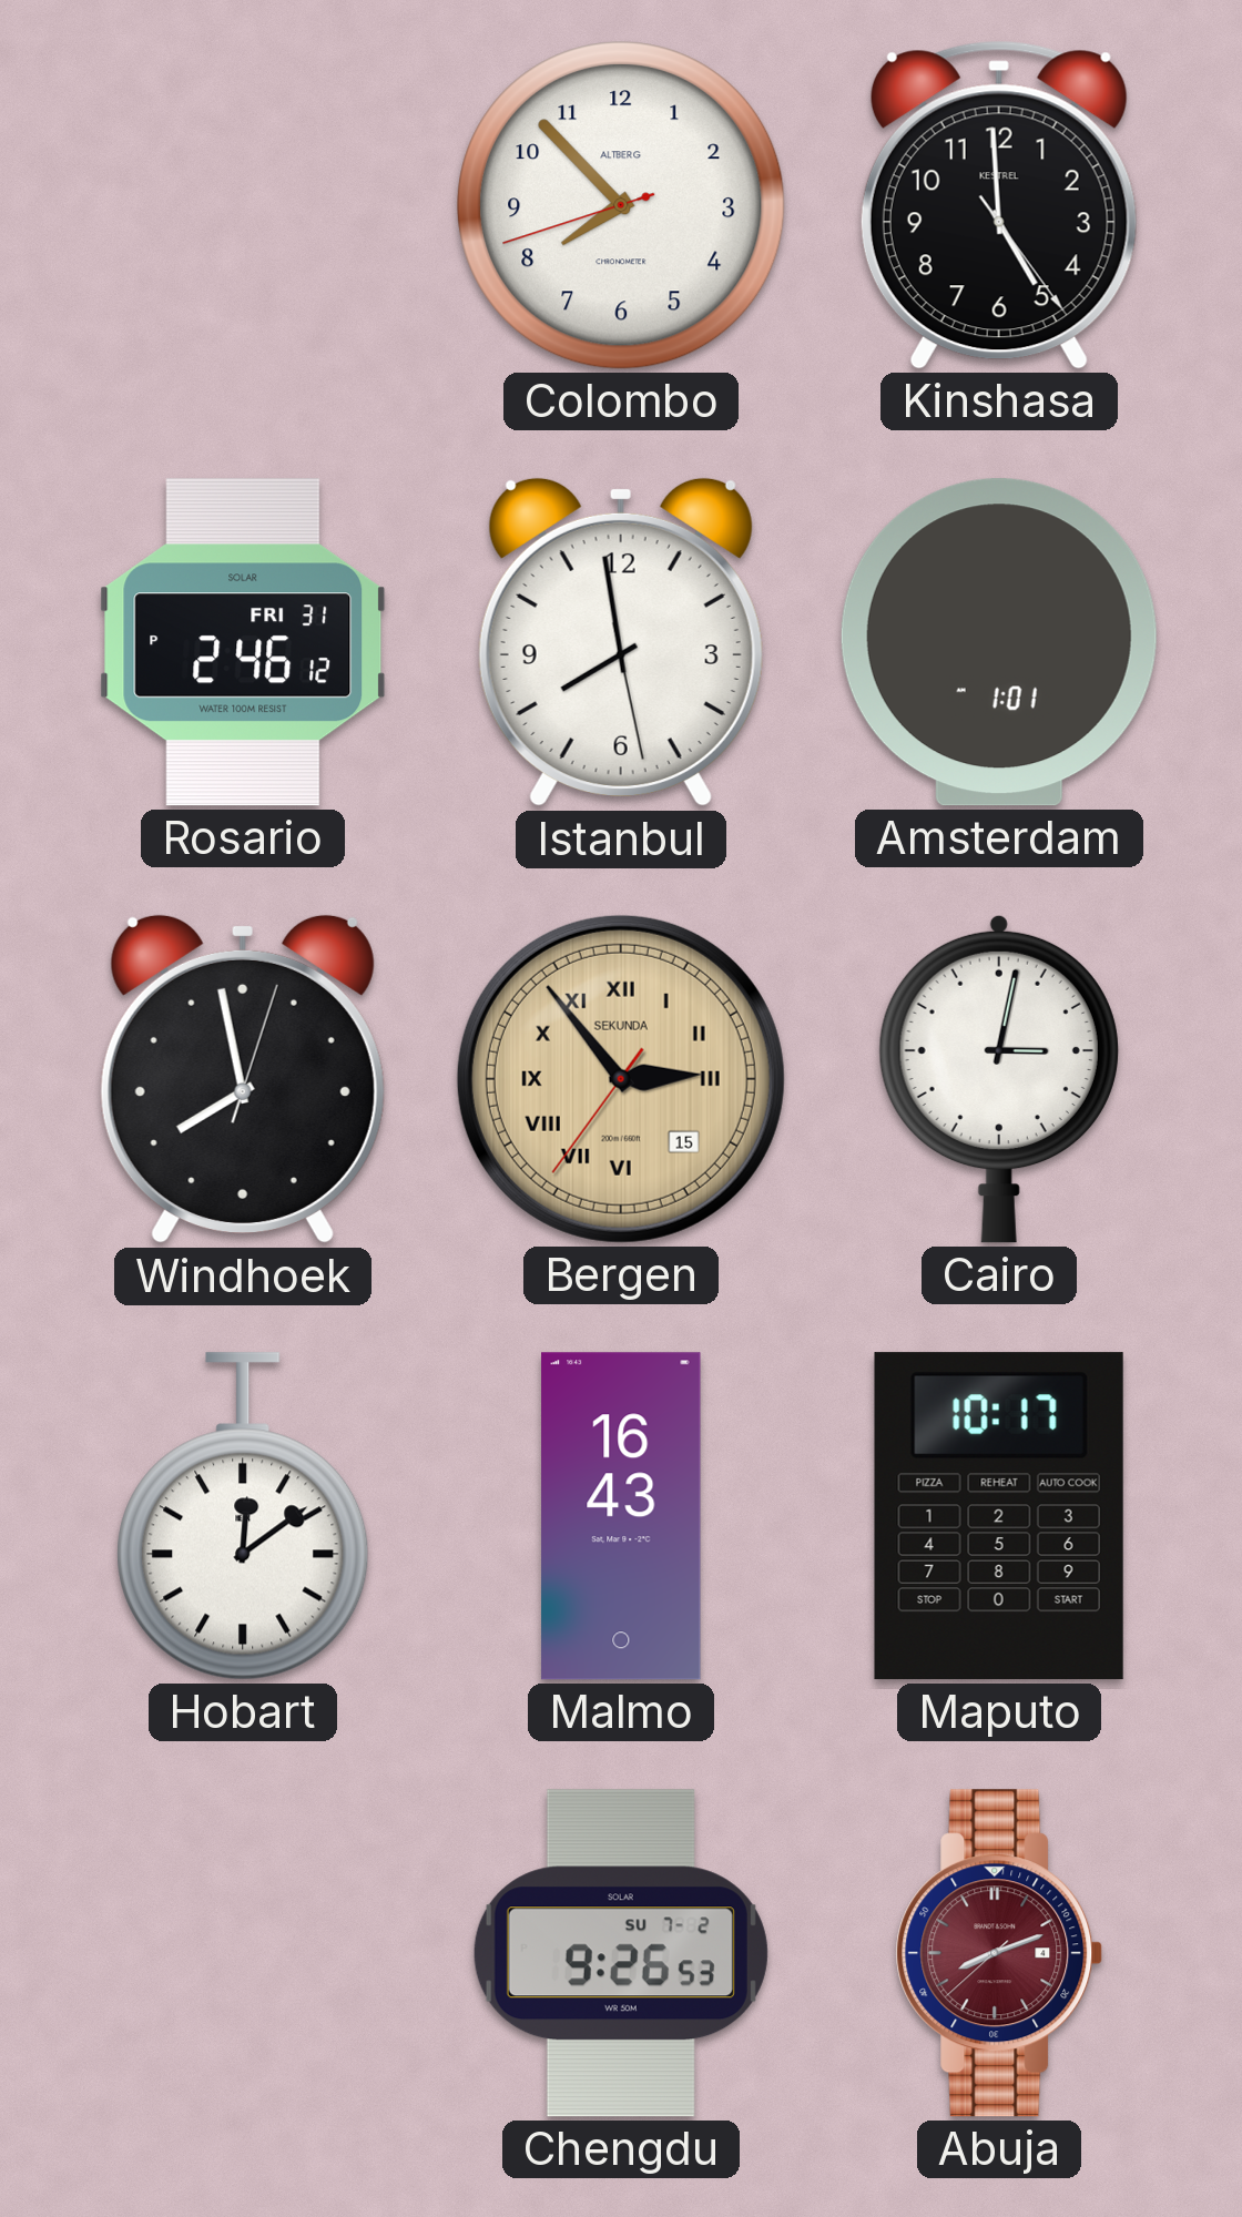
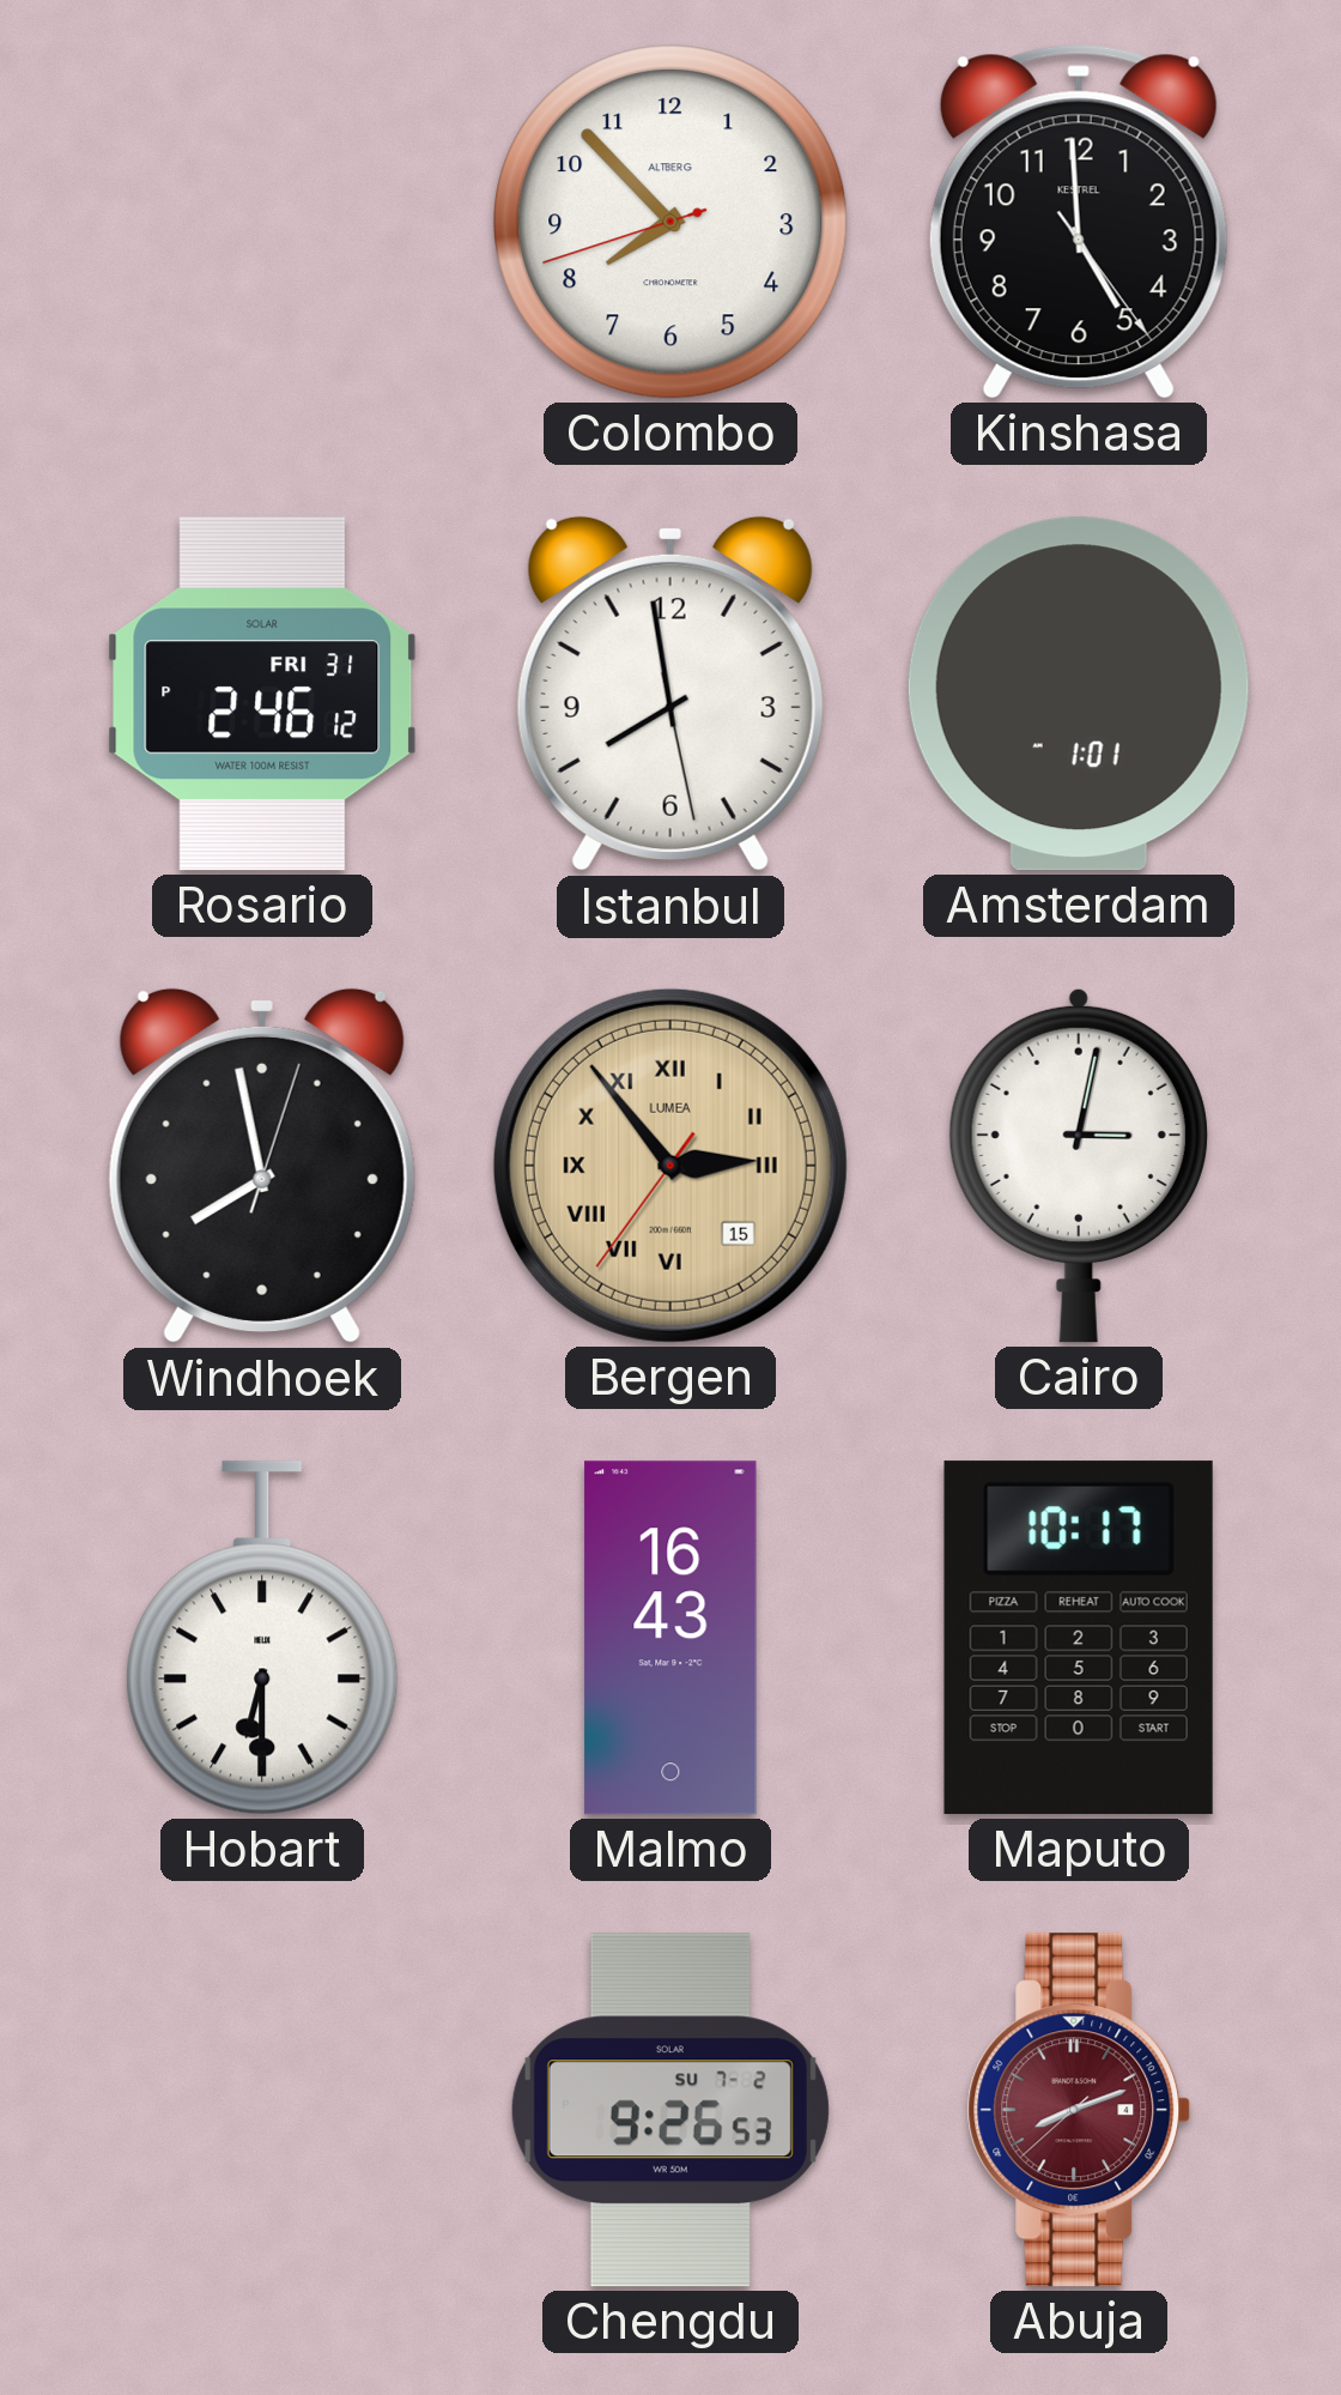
Bergen brand: SEKUNDA -> LUMEA
Hobart: 12:09 -> 6:30
